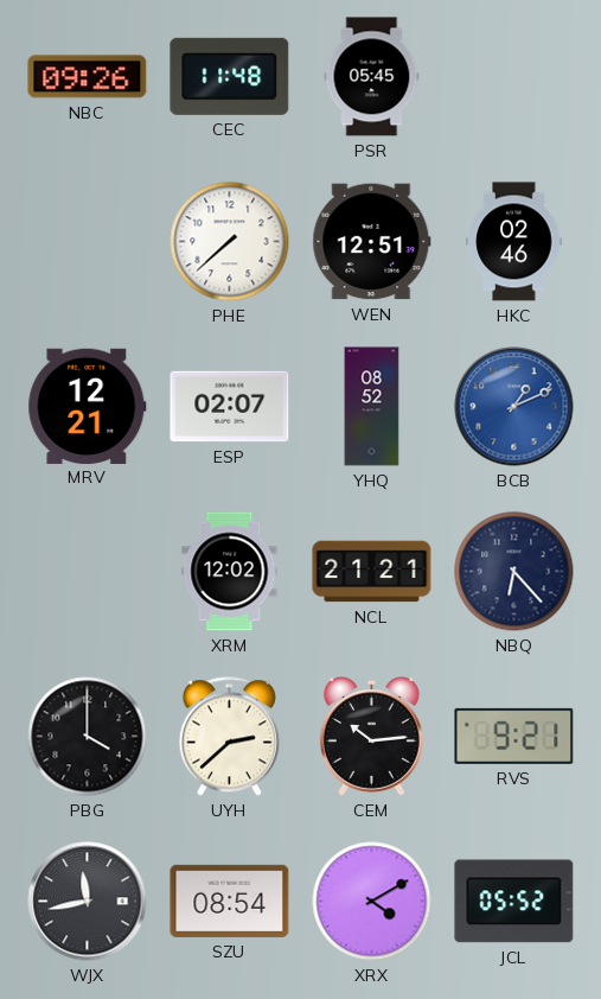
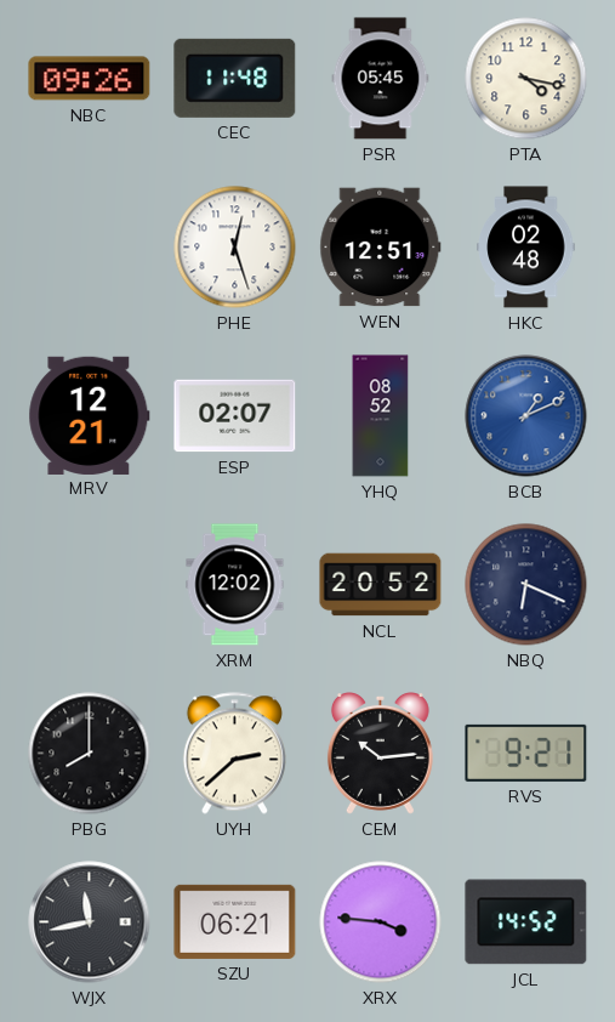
PTA: none -> 4:17
PHE: 7:38 -> 12:27
HKC: 02:46 -> 02:48
NCL: 21:21 -> 20:52
NBQ: 6:23 -> 6:19
PBG: 4:00 -> 8:00
SZU: 08:54 -> 06:21
XRX: 4:10 -> 3:46
JCL: 05:52 -> 14:52
